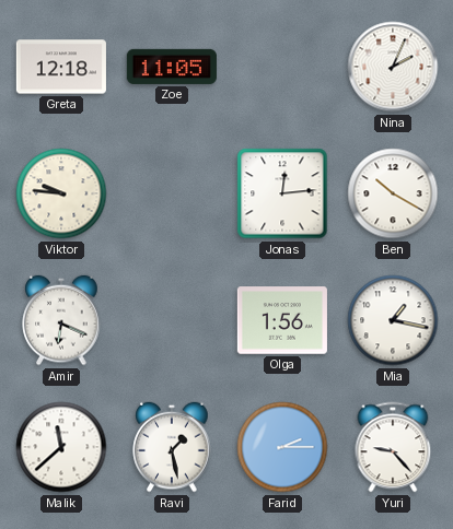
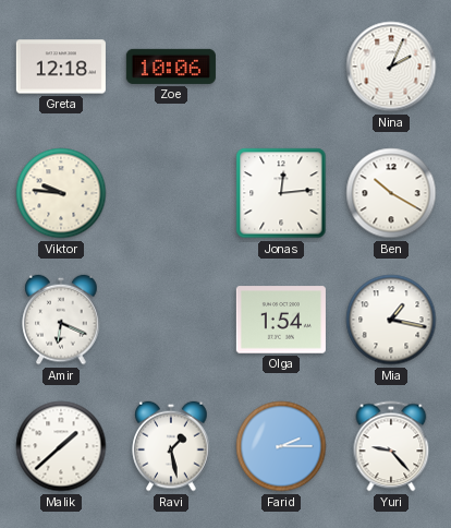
Zoe: 11:05 -> 10:06
Olga: 1:56 -> 1:54
Malik: 11:38 -> 1:38
